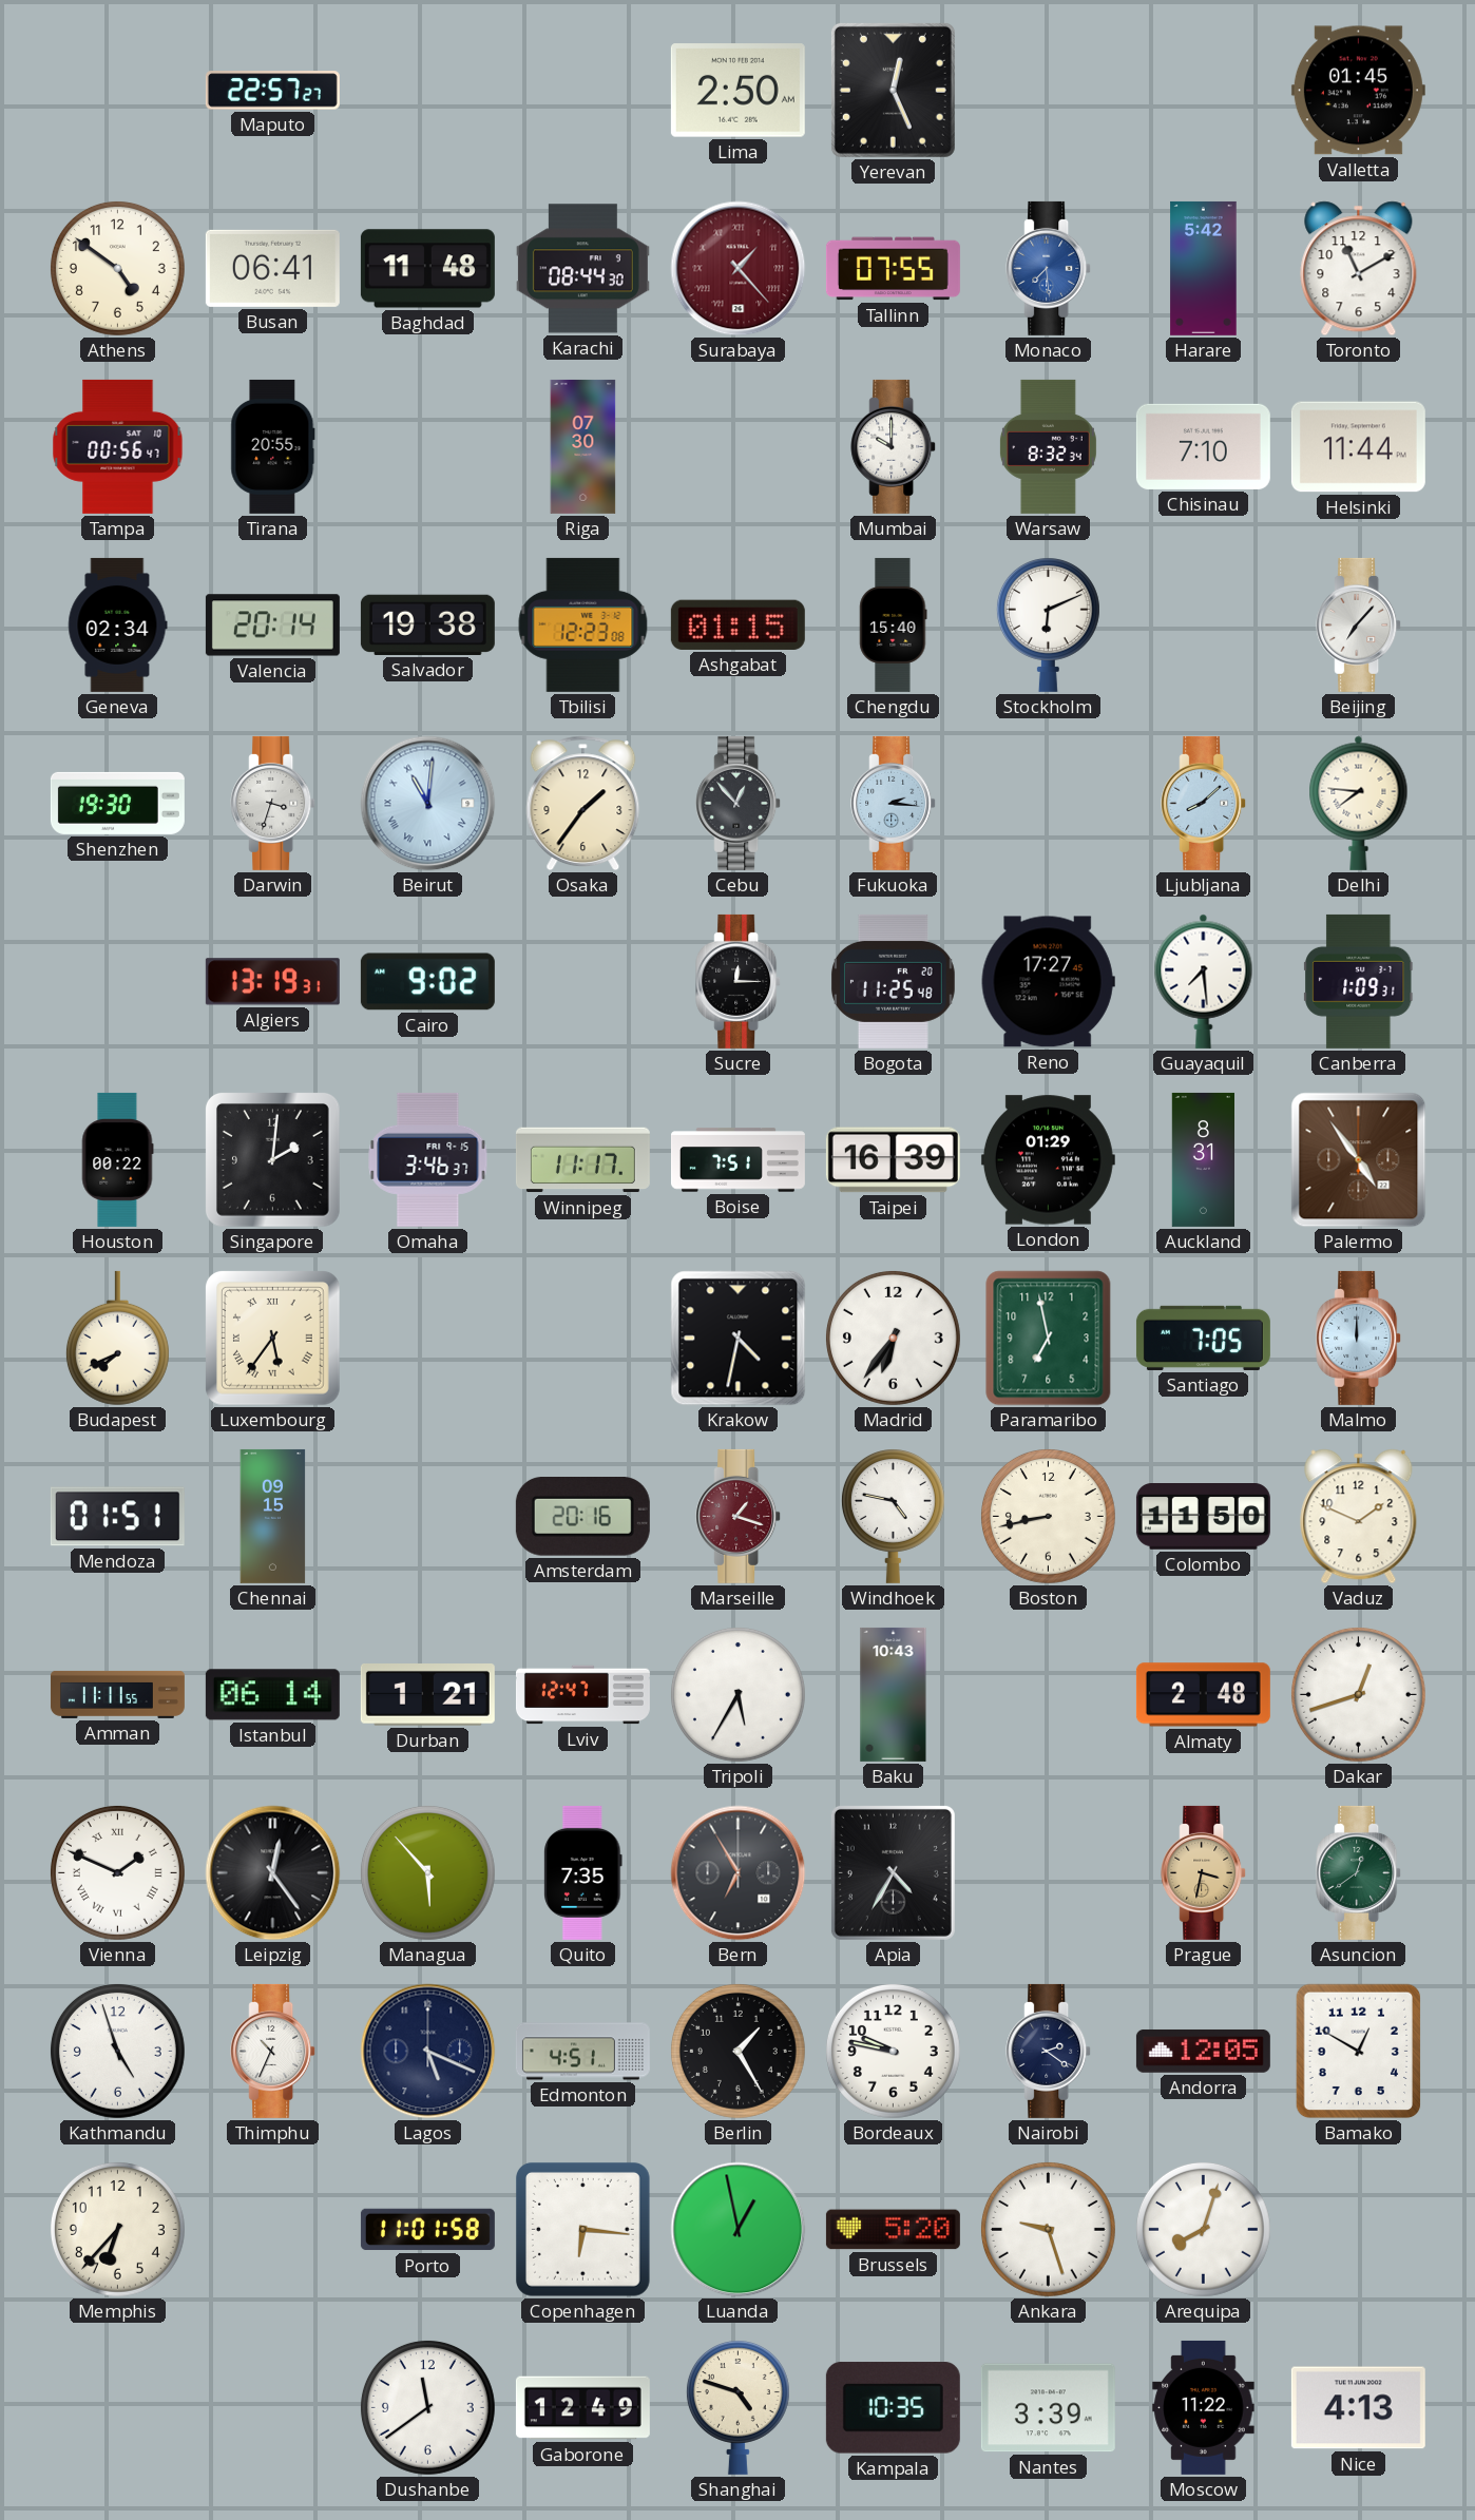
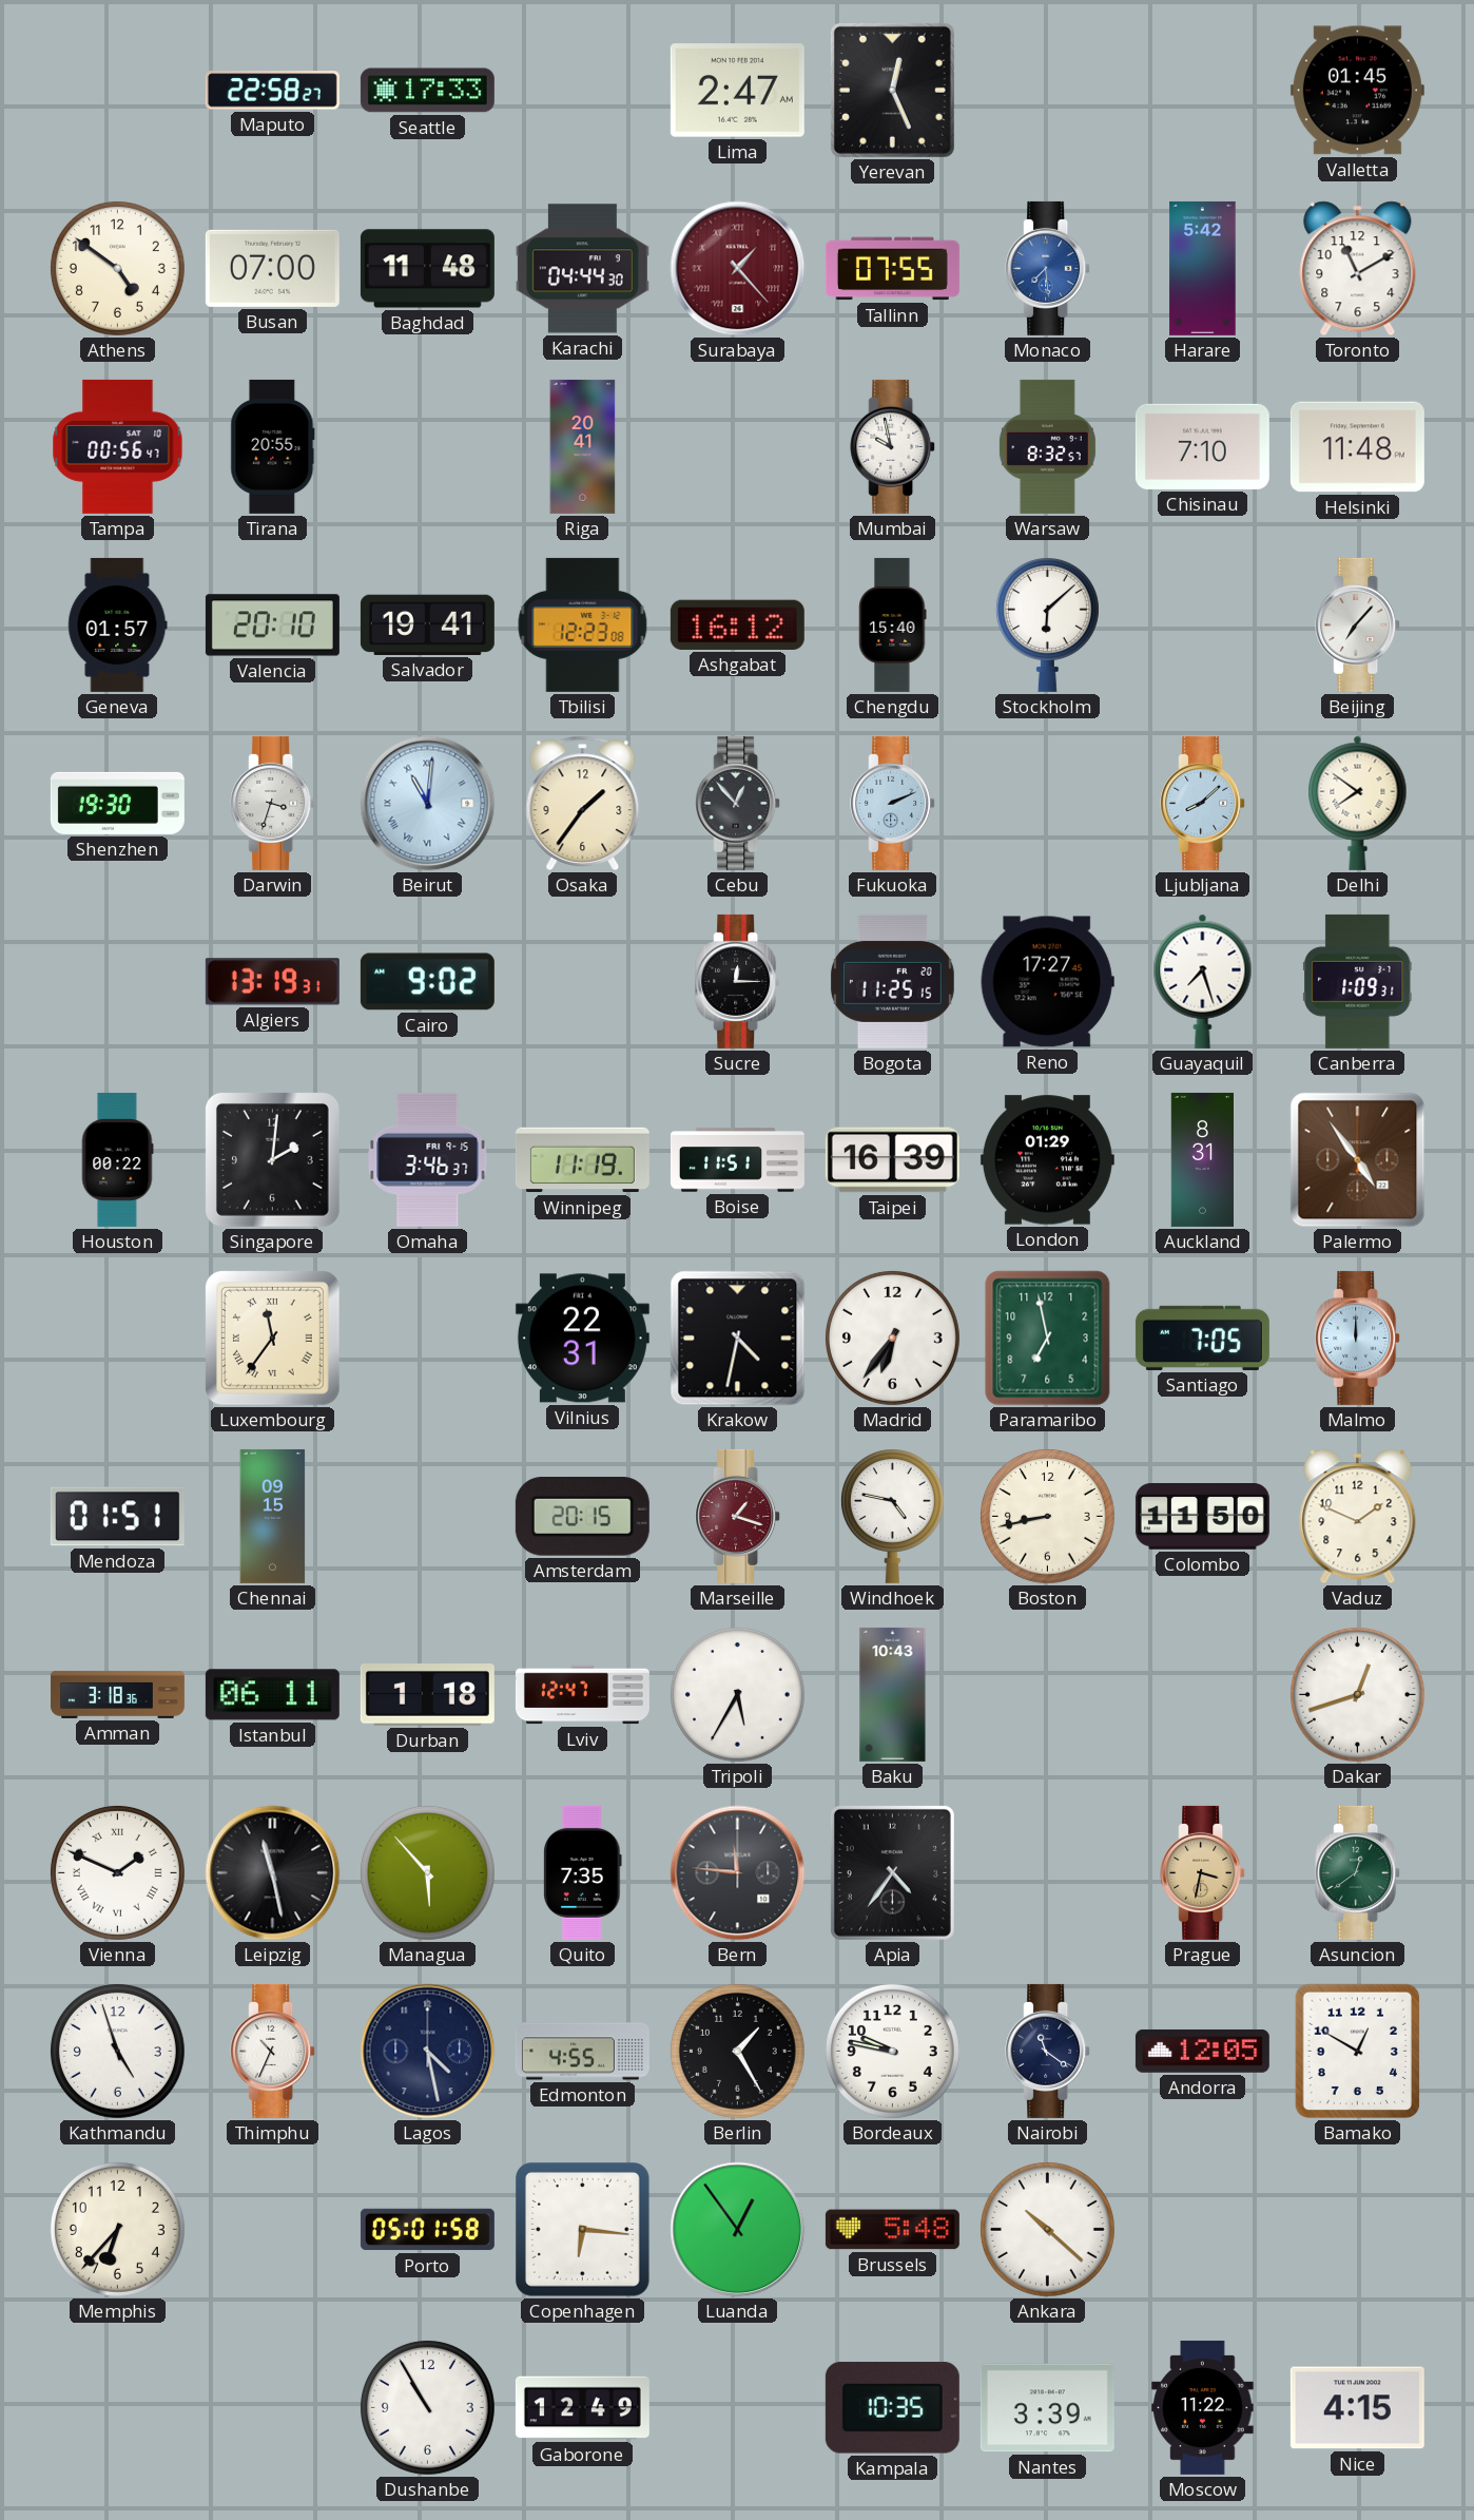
Maputo: 22:57 -> 22:58
Seattle: none -> 17:33
Lima: 2:50 -> 2:47
Busan: 06:41 -> 07:00
Karachi: 08:44 -> 04:44
Riga: 07:30 -> 20:41
Mumbai: 10:00 -> 9:58
Warsaw: 8:32:34 -> 8:32:57
Helsinki: 11:44 -> 11:48
Geneva: 02:34 -> 01:57
Valencia: 20:14 -> 20:10
Salvador: 19:38 -> 19:41
Ashgabat: 01:15 -> 16:12
Stockholm: 6:11 -> 6:08
Fukuoka: 2:16 -> 2:11
Delhi: 7:46 -> 7:51
Bogota: 11:25:48 -> 11:25:15
Guayaquil: 7:29 -> 7:27
Winnipeg: 11:17 -> 11:19
Boise: 7:51 -> 11:51
Budapest: 7:41 -> none
Luxembourg: 5:36 -> 11:36
Vilnius: none -> 22:31
Amsterdam: 20:16 -> 20:15
Amman: 11:11 -> 3:18
Istanbul: 06:14 -> 06:11
Durban: 1:21 -> 1:18
Almaty: 2:48 -> none
Leipzig: 12:24 -> 11:28
Bern: 6:55 -> 11:46
Apia: 4:35 -> 4:36
Lagos: 5:19 -> 4:28
Edmonton: 4:51 -> 4:55
Nairobi: 2:21 -> 11:21
Porto: 11:01 -> 05:01
Luanda: 12:58 -> 12:54
Brussels: 5:20 -> 5:48
Ankara: 9:27 -> 10:22
Arequipa: 8:03 -> none
Dushanbe: 11:39 -> 10:55
Shanghai: 4:48 -> none
Nice: 4:13 -> 4:15
